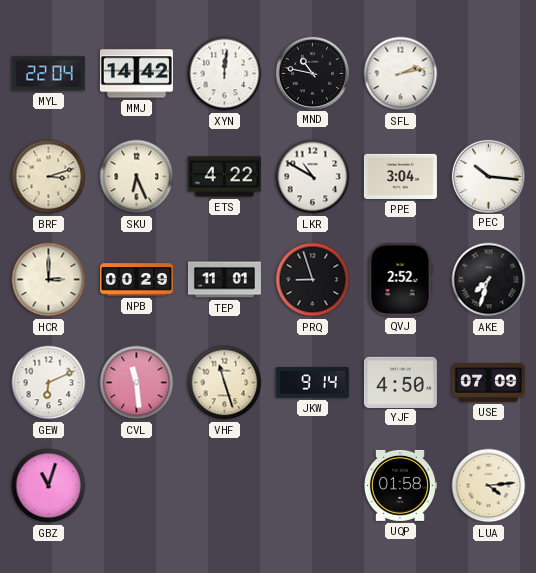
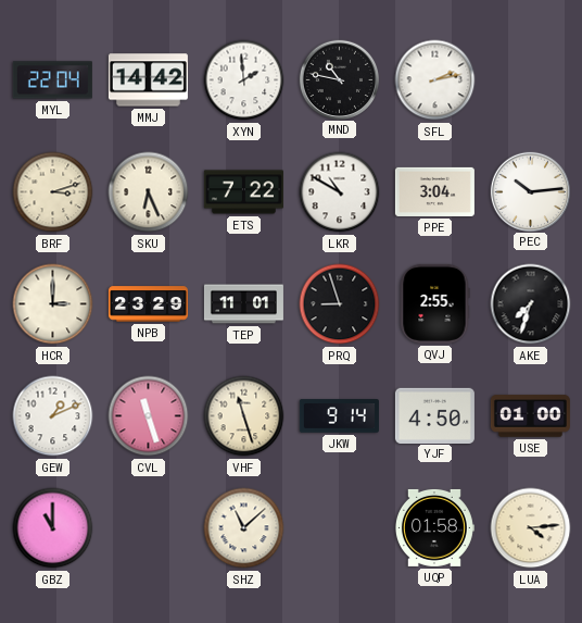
XYN: 12:01 -> 1:59
ETS: 4:22 -> 7:22
PEC: 10:16 -> 10:14
NPB: 00:29 -> 23:29
QVJ: 2:52 -> 2:55
GEW: 6:11 -> 1:11
CVL: 11:29 -> 11:27
USE: 07:09 -> 01:00
GBZ: 11:03 -> 11:00
SHZ: none -> 11:08
